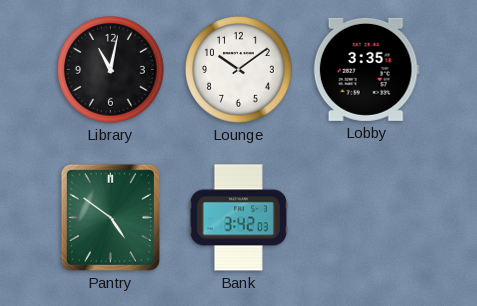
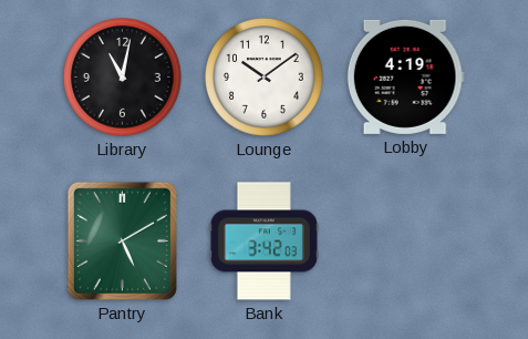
Lobby: 3:35 -> 4:19
Pantry: 4:51 -> 5:10
